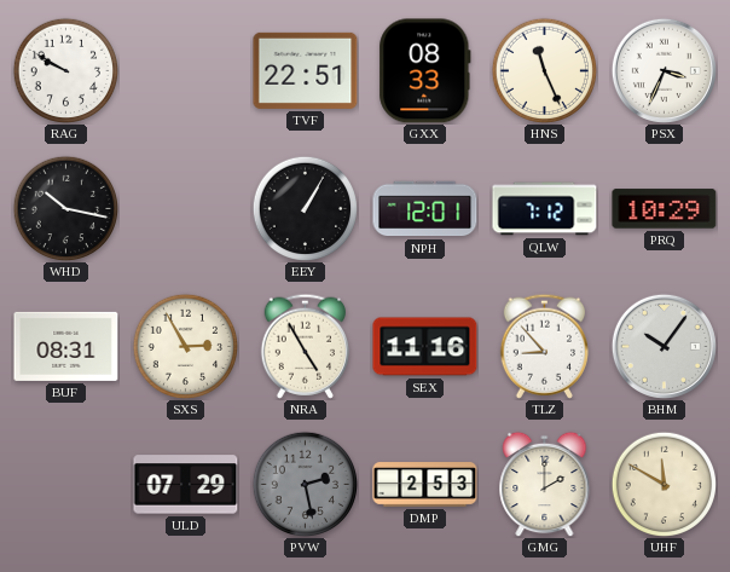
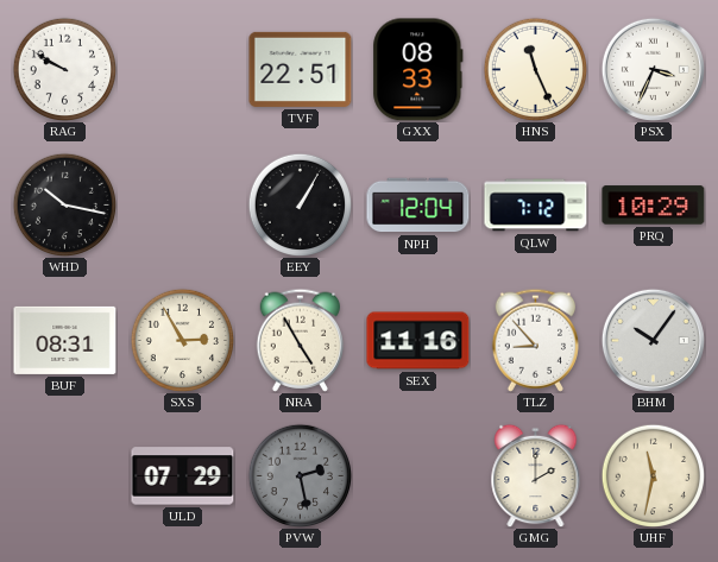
NPH: 12:01 -> 12:04
DMP: 2:53 -> none
UHF: 11:50 -> 11:32
